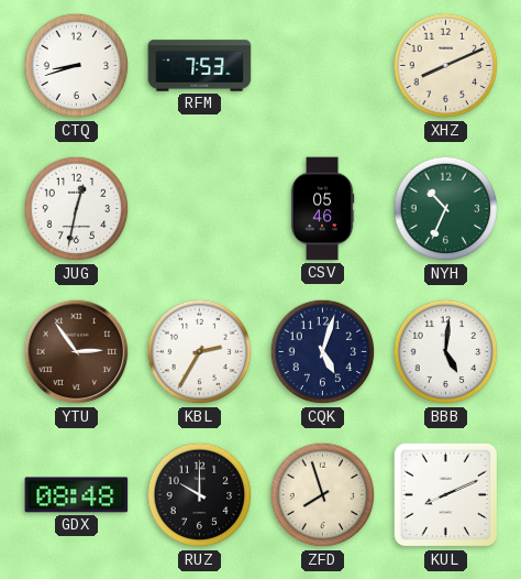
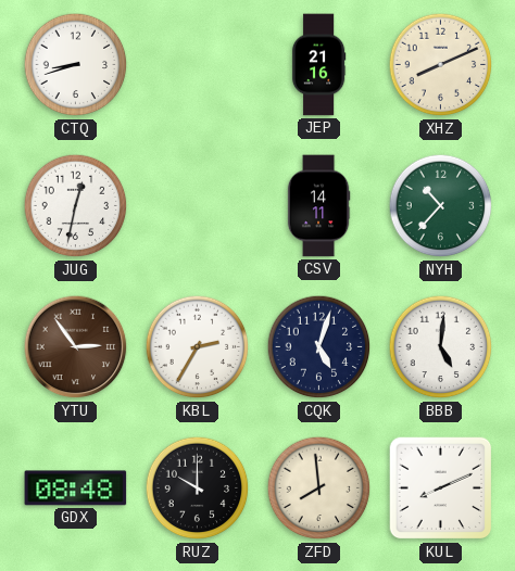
RFM: 7:53 -> none
JEP: none -> 21:16
CSV: 05:46 -> 14:11
NYH: 10:34 -> 10:37
ZFD: 7:57 -> 7:59
